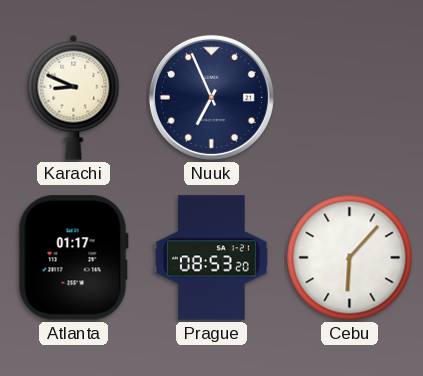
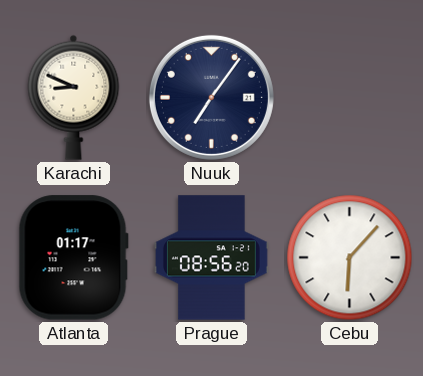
Nuuk: 6:56 -> 7:06
Prague: 08:53 -> 08:56
